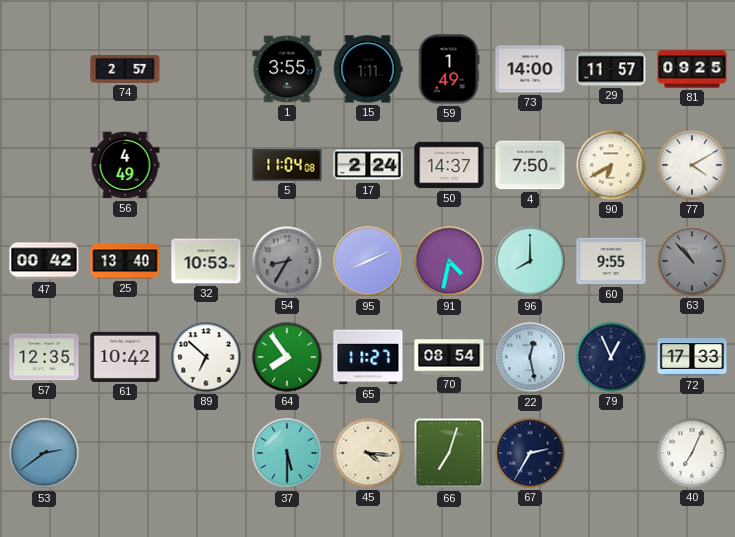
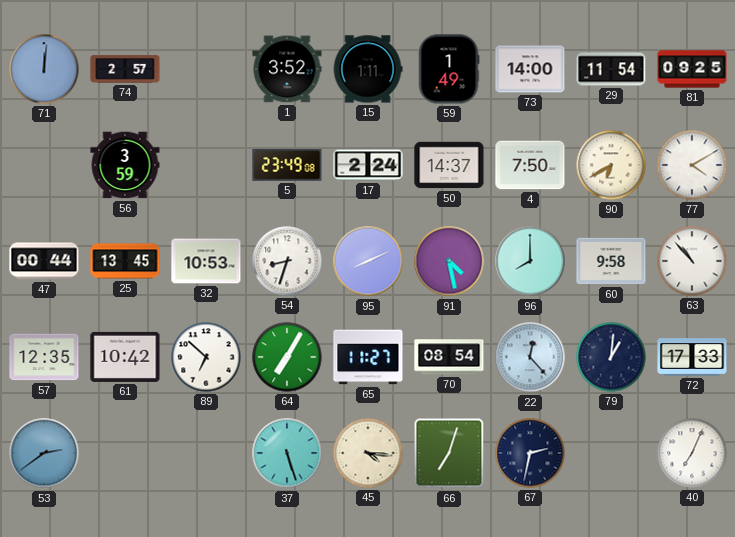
71: none -> 12:01
1: 3:55 -> 3:52
29: 11:57 -> 11:54
56: 4:49 -> 3:59
5: 11:04 -> 23:49
47: 00:42 -> 00:44
25: 13:40 -> 13:45
54: 8:35 -> 8:33
54 dial: grey -> white
91: 4:32 -> 4:28
60: 9:55 -> 9:58
63 dial: grey -> white
64: 7:54 -> 7:05
22: 12:28 -> 12:23
79: 12:56 -> 1:01
37: 5:30 -> 5:27
67: 2:35 -> 2:32
